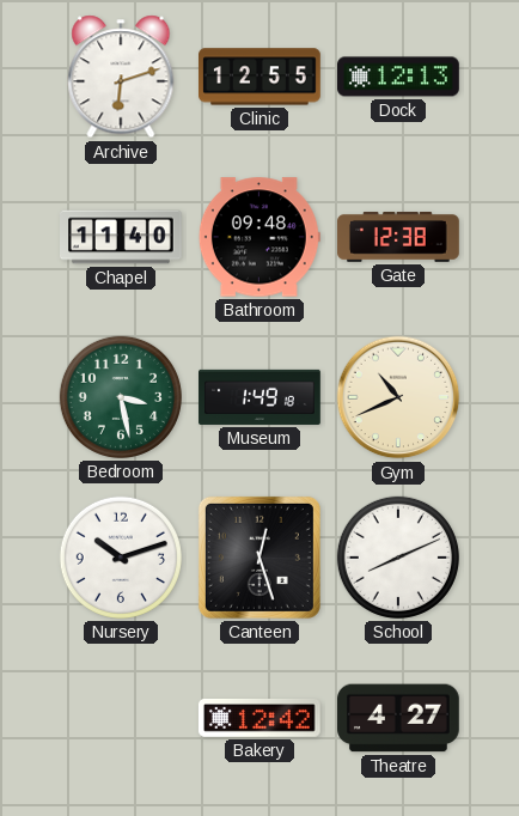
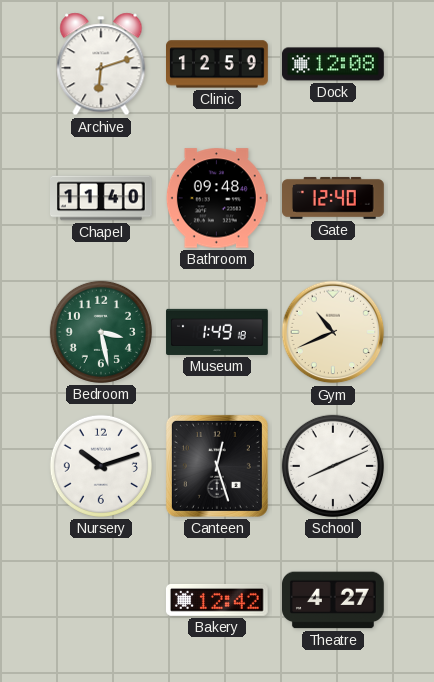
Clinic: 12:55 -> 12:59
Dock: 12:13 -> 12:08
Gate: 12:38 -> 12:40
